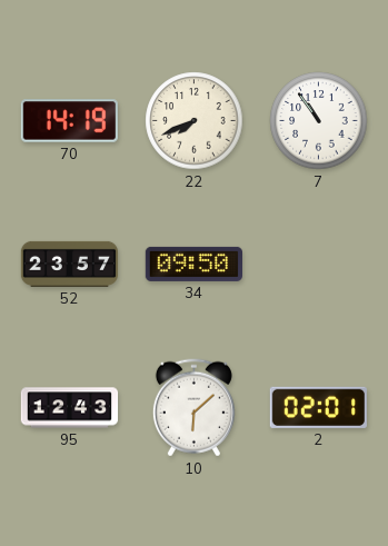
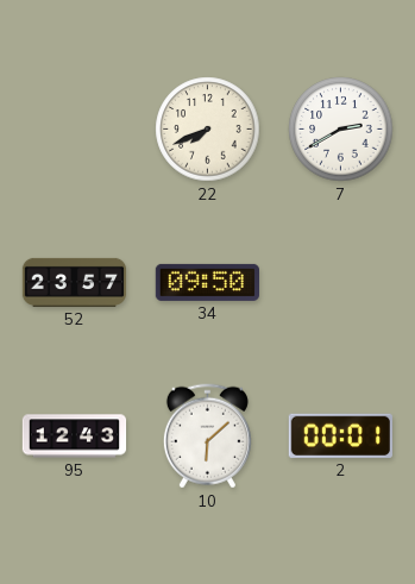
70: 14:19 -> none
7: 10:54 -> 2:40
2: 02:01 -> 00:01
